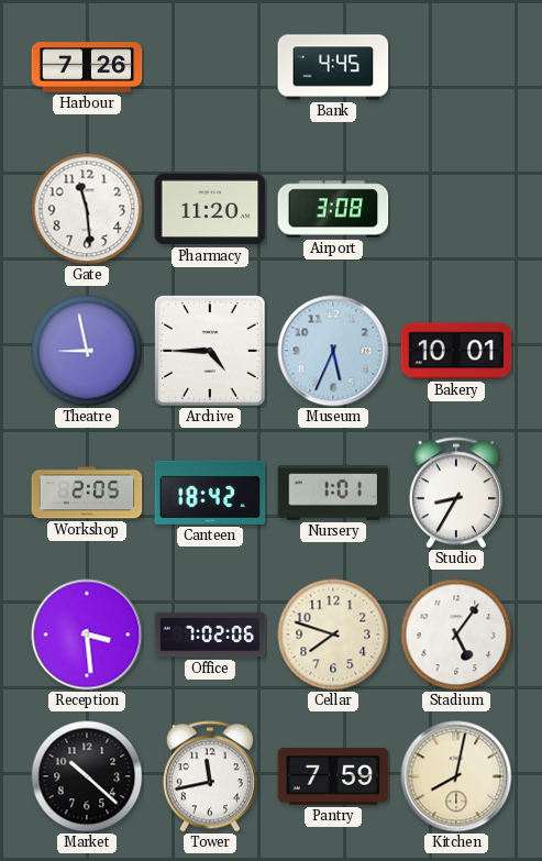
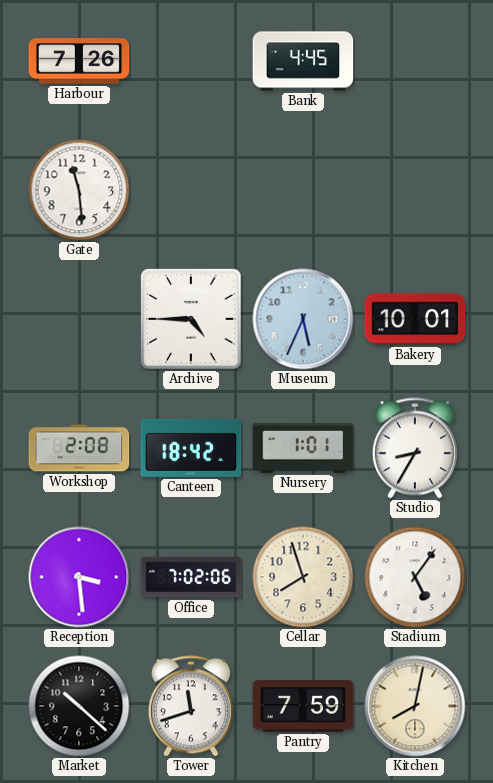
Pharmacy: 11:20 -> none
Airport: 3:08 -> none
Theatre: 8:58 -> none
Workshop: 2:05 -> 2:08
Cellar: 7:48 -> 7:57
Tower: 11:43 -> 11:42
